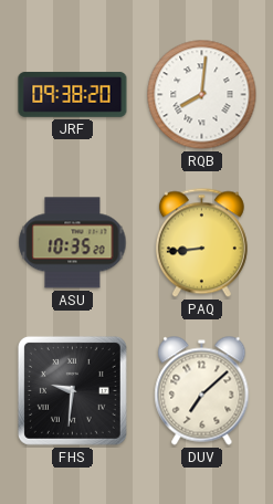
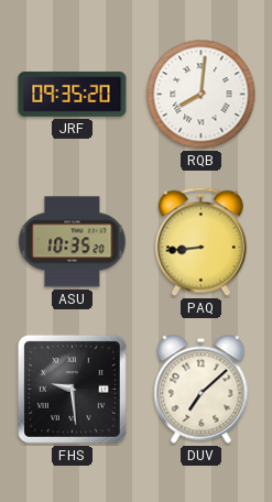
JRF: 09:38 -> 09:35
FHS: 9:31 -> 9:29
